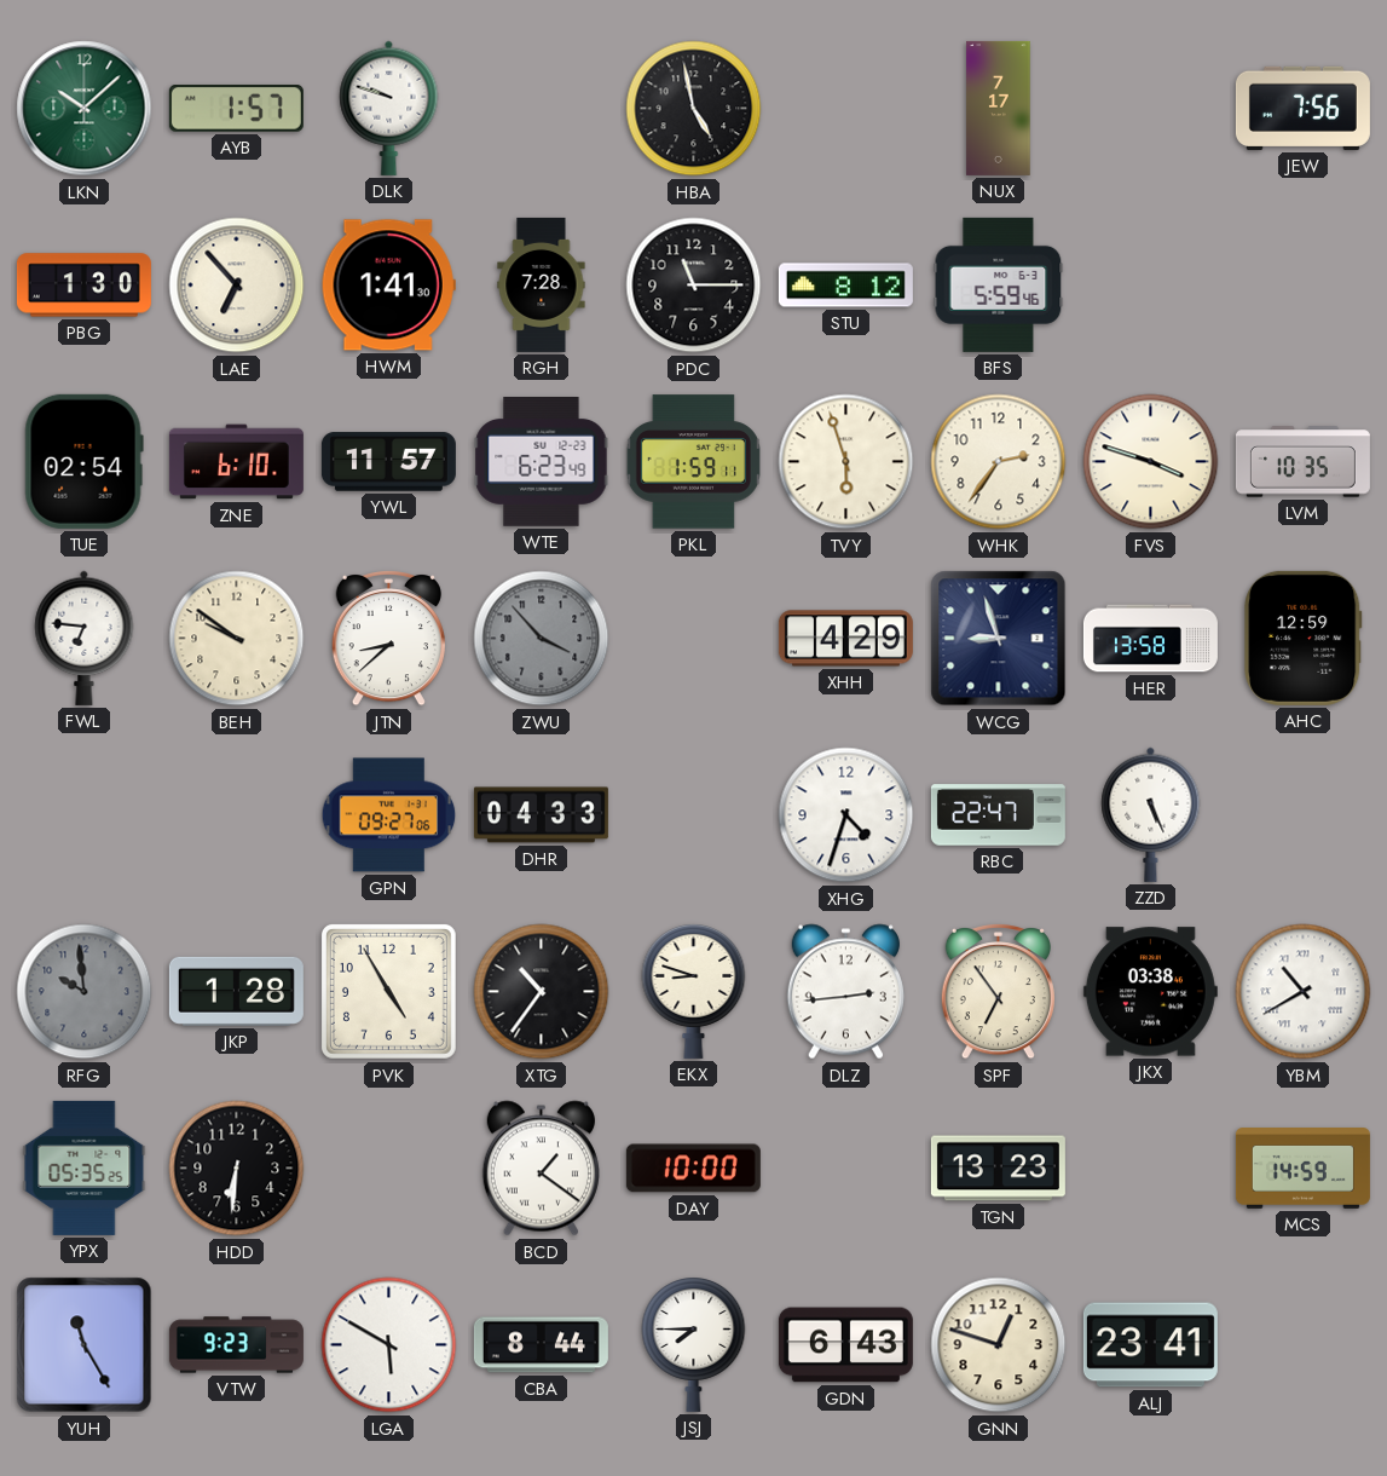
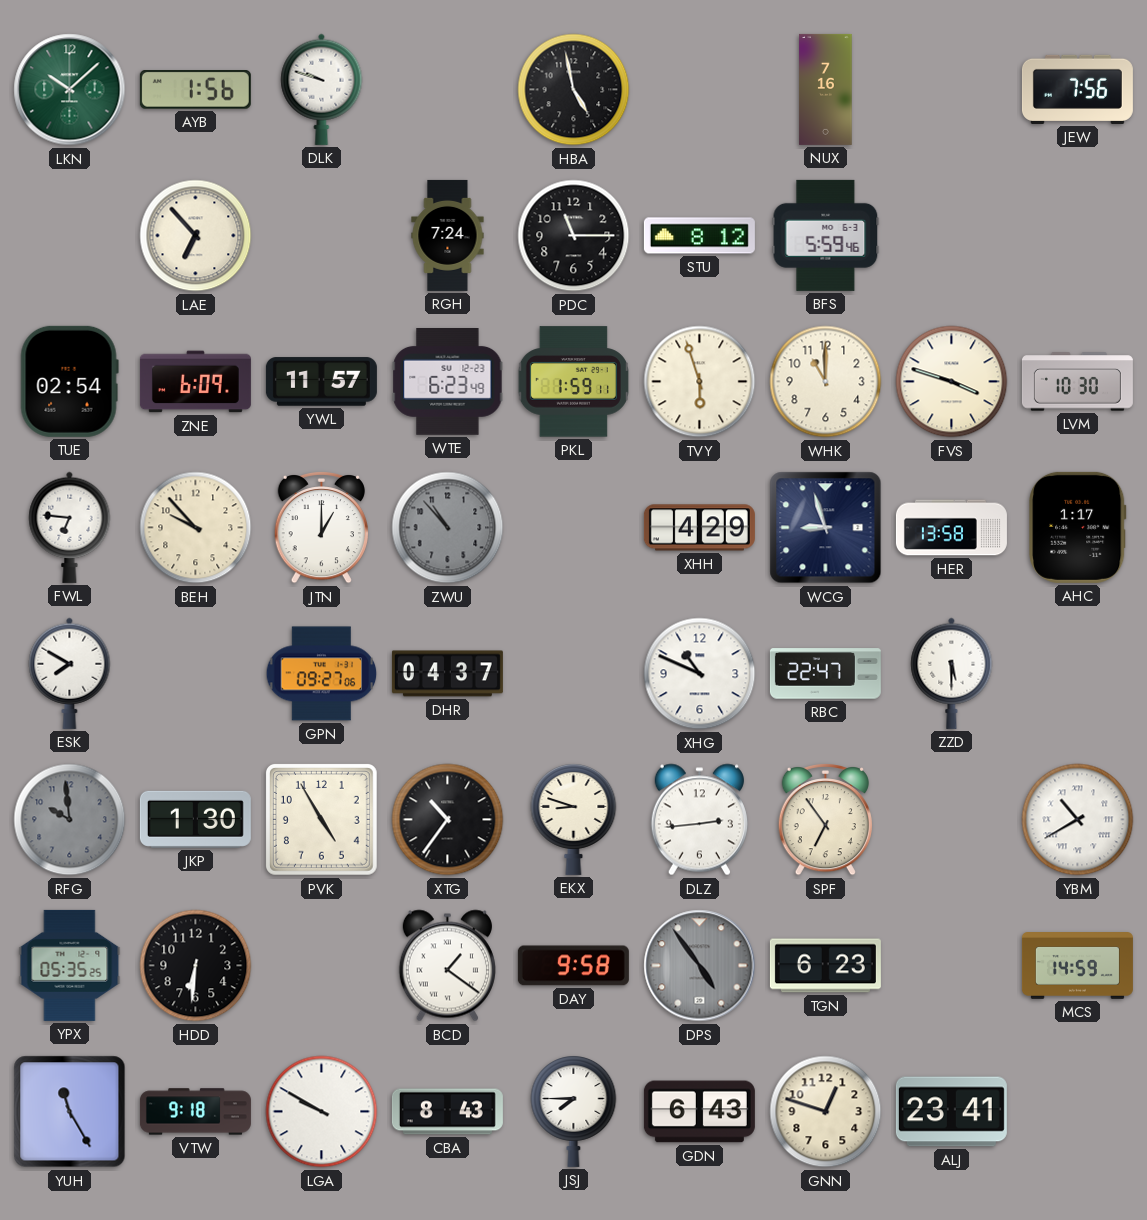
AYB: 1:57 -> 1:56
NUX: 7:17 -> 7:16
PBG: 1:30 -> none
HWM: 1:41 -> none
RGH: 7:28 -> 7:24
ZNE: 6:10 -> 6:09
WHK: 2:36 -> 11:00
LVM: 10:35 -> 10:30
BEH: 9:51 -> 9:53
JTN: 8:38 -> 1:00
ZWU: 3:53 -> 10:53
AHC: 12:59 -> 1:17
ESK: none -> 7:50
DHR: 04:33 -> 04:37
XHG: 4:33 -> 10:49
ZZD: 5:26 -> 5:30
JKP: 1:28 -> 1:30
JKX: 03:38 -> none
DAY: 10:00 -> 9:58
DPS: none -> 4:54
TGN: 13:23 -> 6:23
VTW: 9:23 -> 9:18
LGA: 5:50 -> 9:50
CBA: 8:44 -> 8:43
